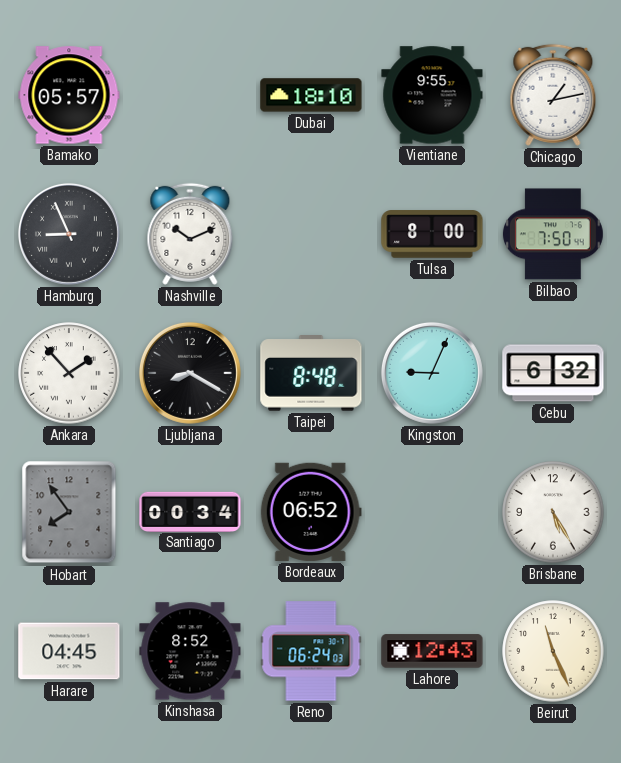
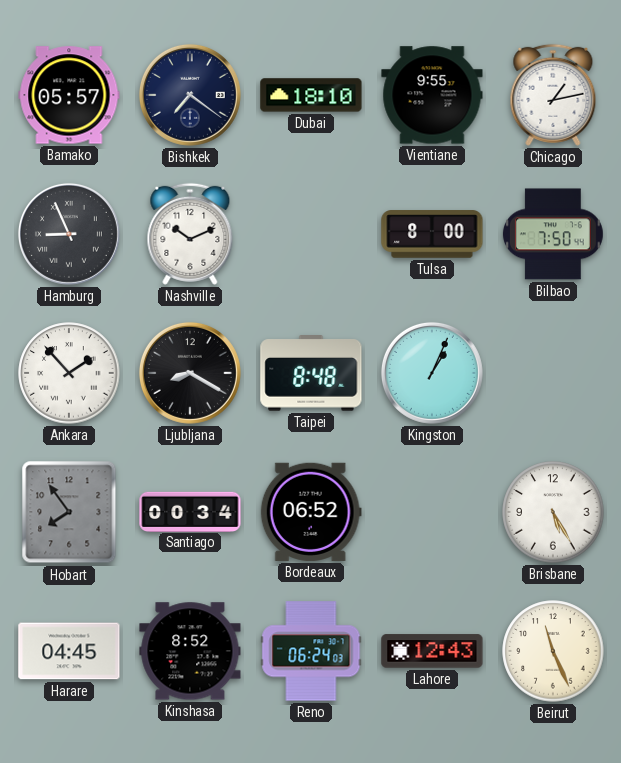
Bishkek: none -> 7:21
Kingston: 9:04 -> 1:04
Cebu: 6:32 -> none
